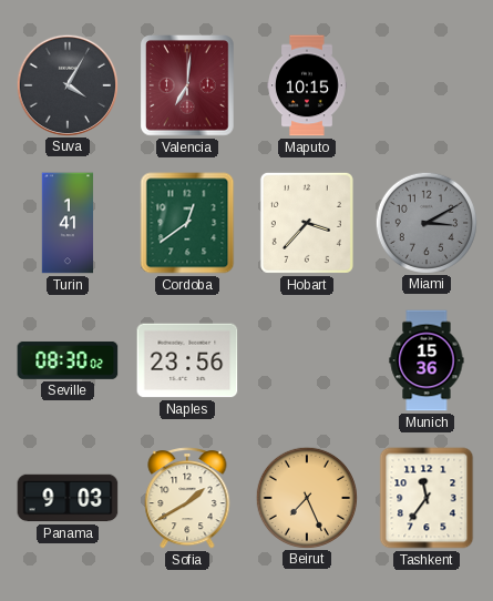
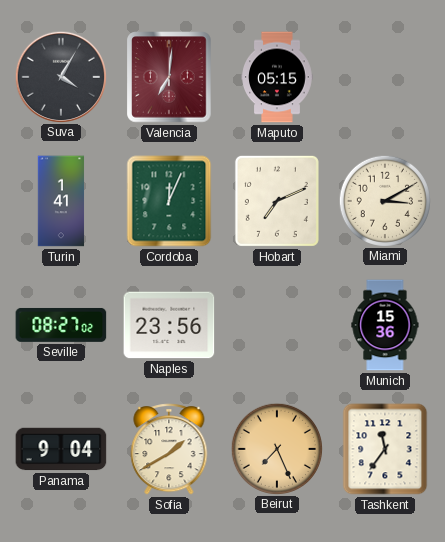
Maputo: 10:15 -> 05:15
Cordoba: 12:39 -> 12:04
Hobart: 3:37 -> 7:11
Miami dial: grey -> cream
Seville: 08:30 -> 08:27
Panama: 9:03 -> 9:04
